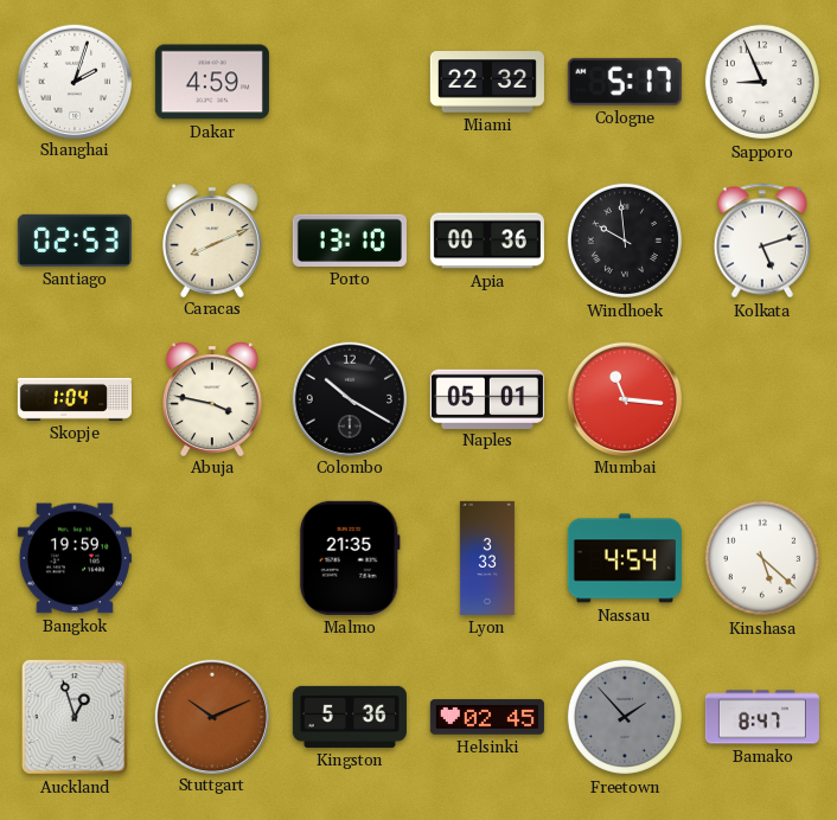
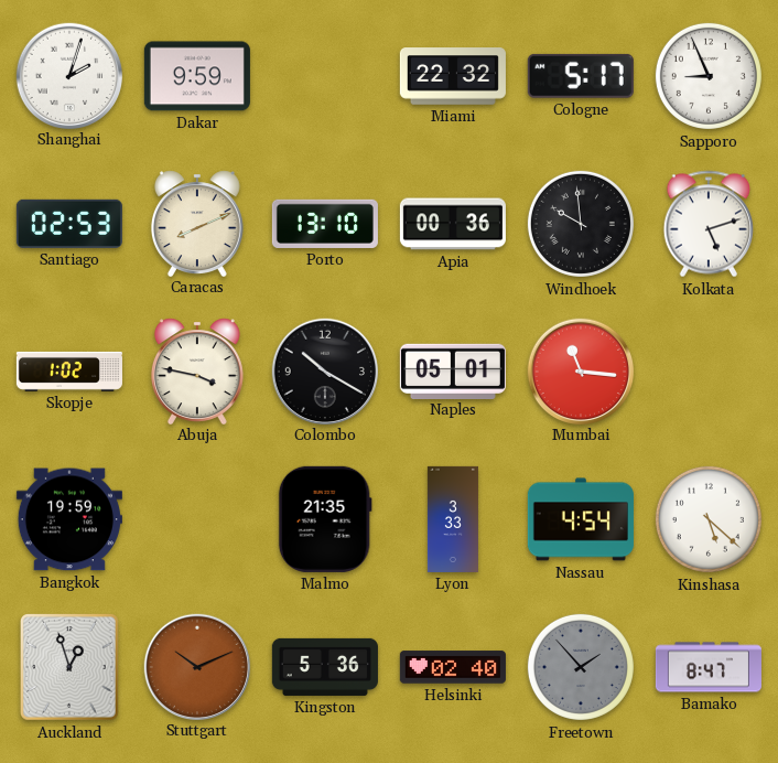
Dakar: 4:59 -> 9:59
Skopje: 1:04 -> 1:02
Helsinki: 02:45 -> 02:40
